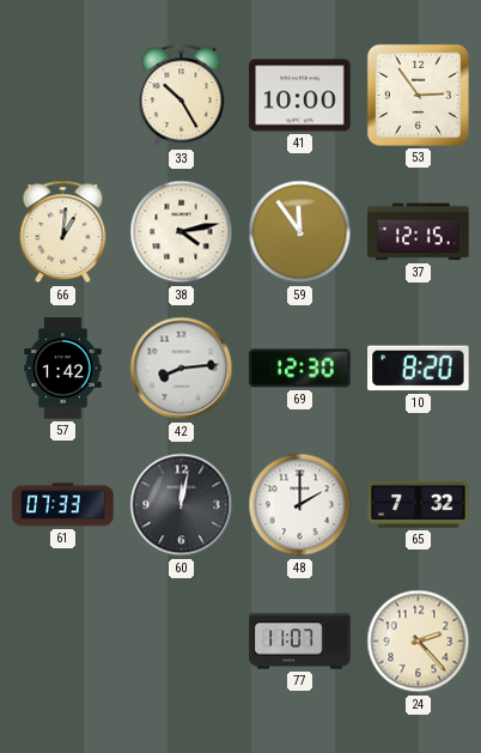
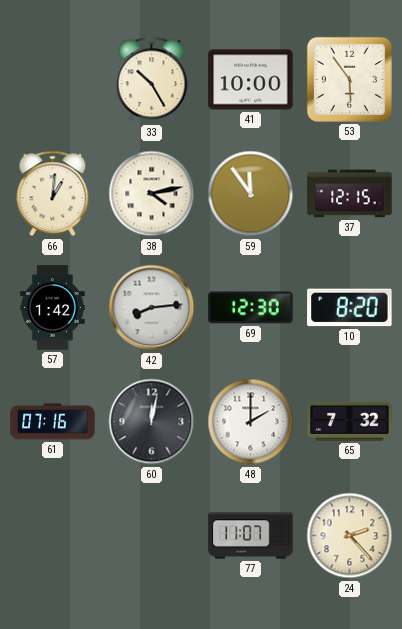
53: 2:54 -> 5:54
61: 07:33 -> 07:16
